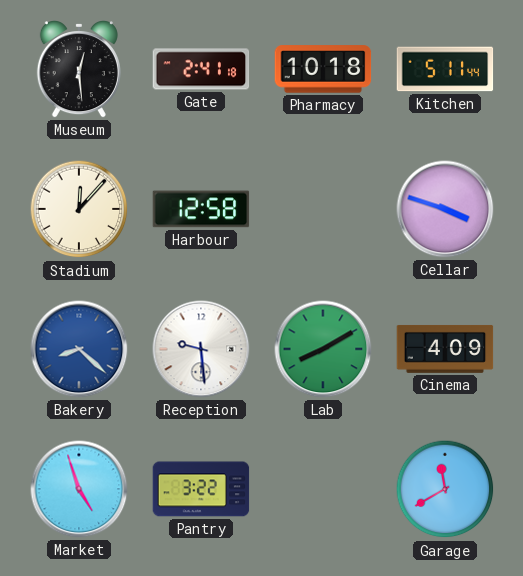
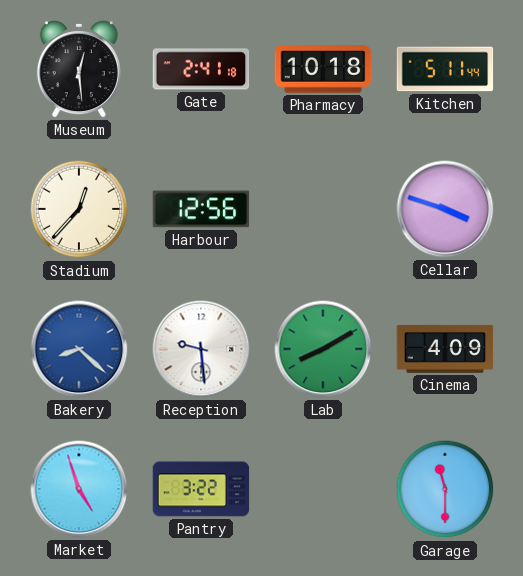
Stadium: 12:07 -> 12:37
Harbour: 12:58 -> 12:56
Garage: 11:40 -> 11:30
